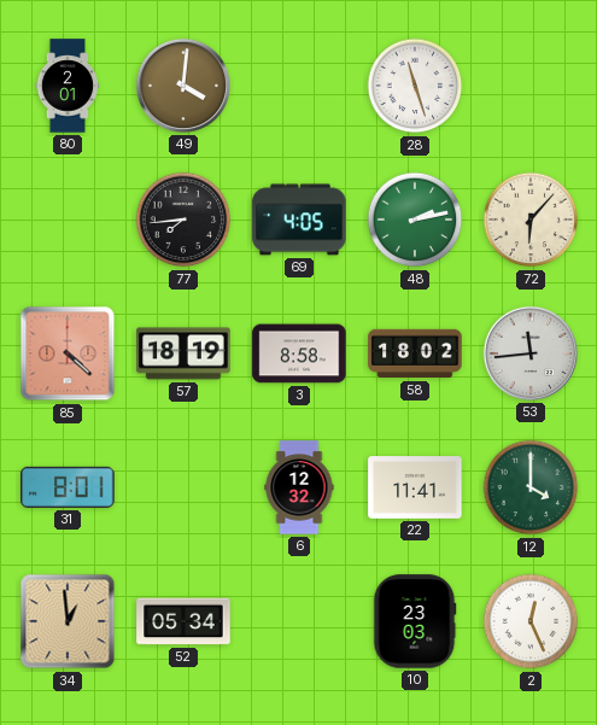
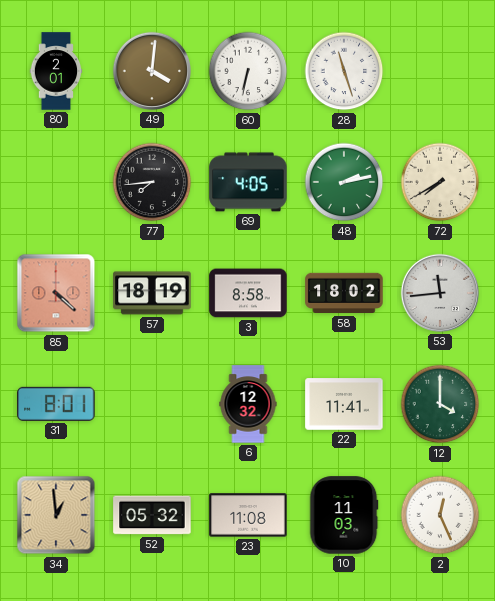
60: none -> 6:32
72: 6:07 -> 7:40
52: 05:34 -> 05:32
23: none -> 11:08
10: 23:03 -> 11:03
